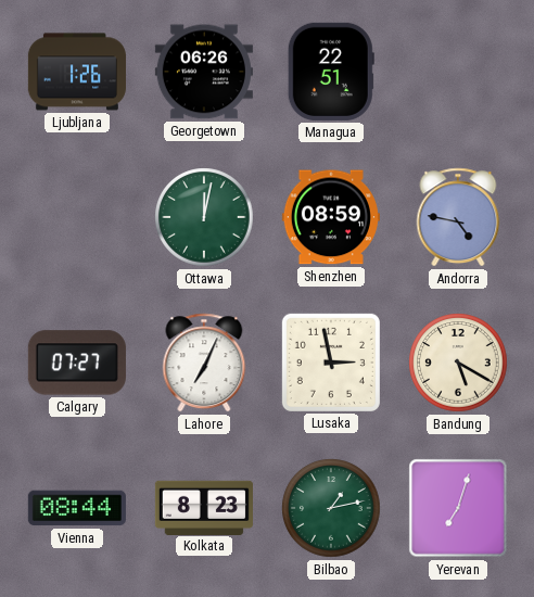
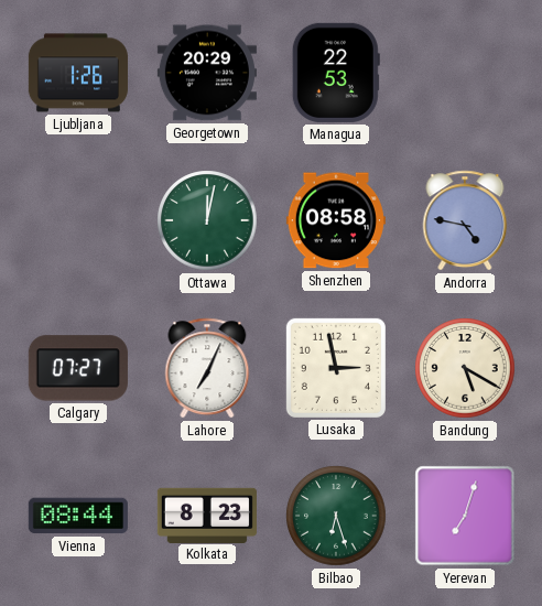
Georgetown: 06:26 -> 20:29
Managua: 22:51 -> 22:53
Shenzhen: 08:59 -> 08:58
Bilbao: 1:13 -> 6:27
